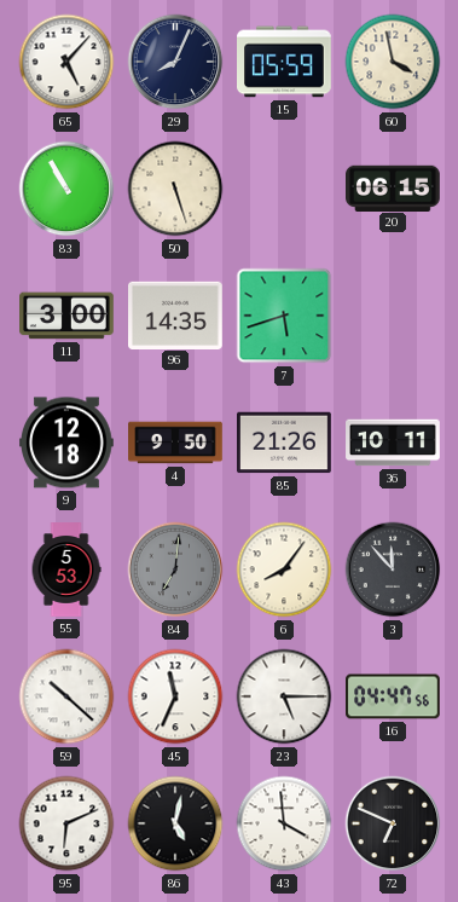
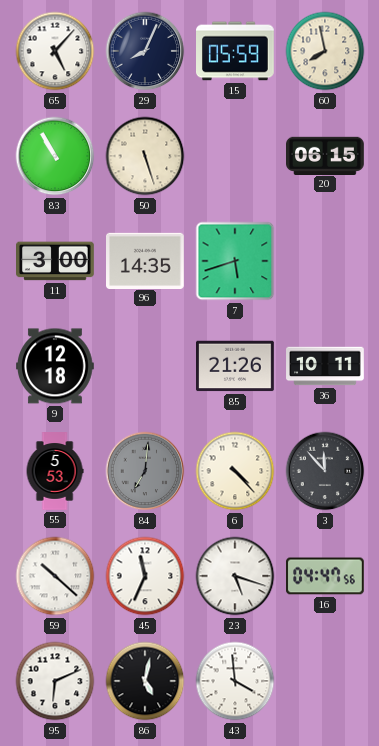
60: 3:58 -> 7:58
4: 9:50 -> none
6: 8:06 -> 4:23
23: 5:15 -> 5:18
72: 6:49 -> none
